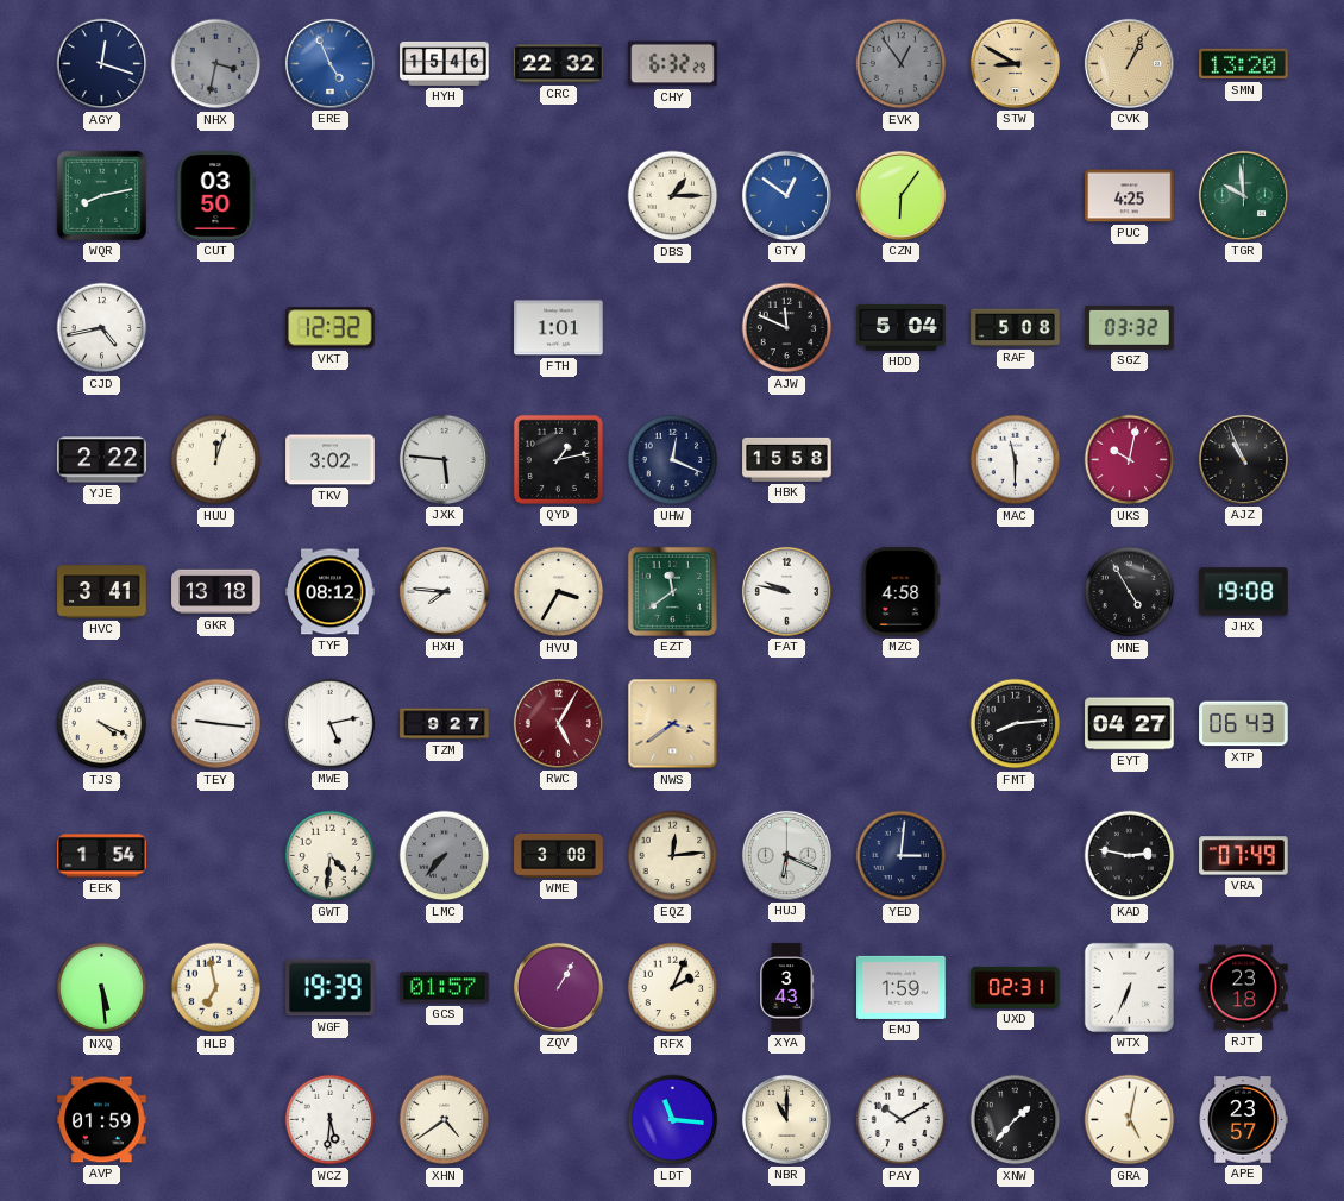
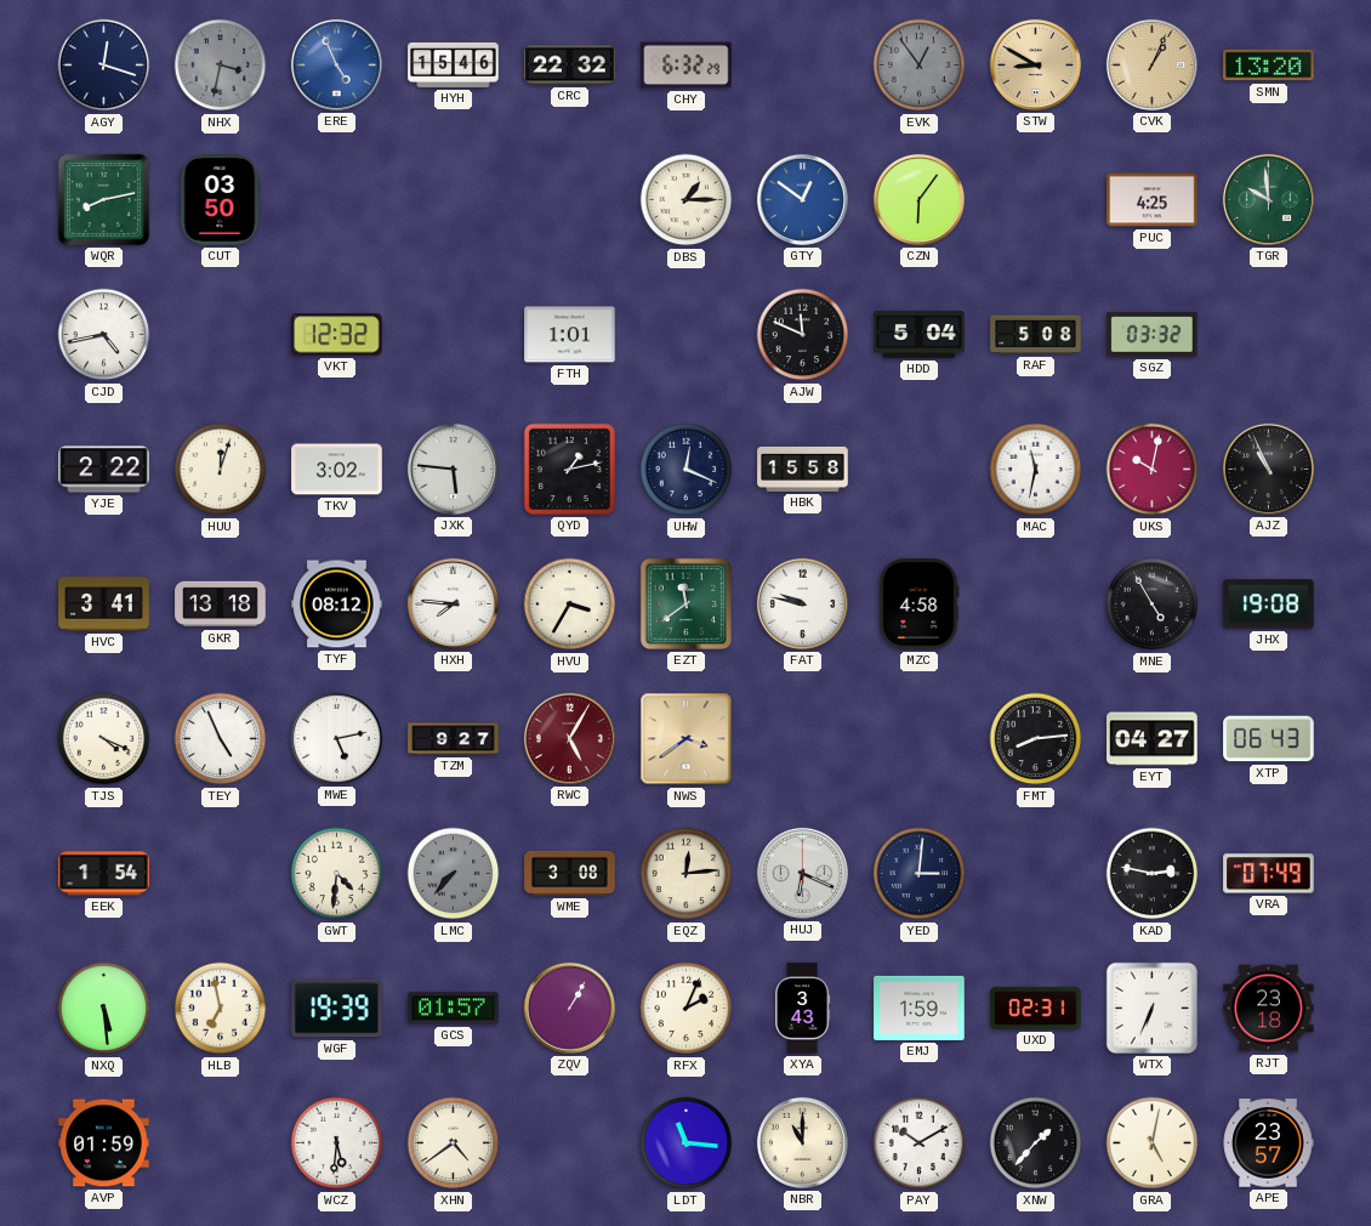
MAC: 11:30 -> 11:32
TEY: 9:16 -> 4:56
